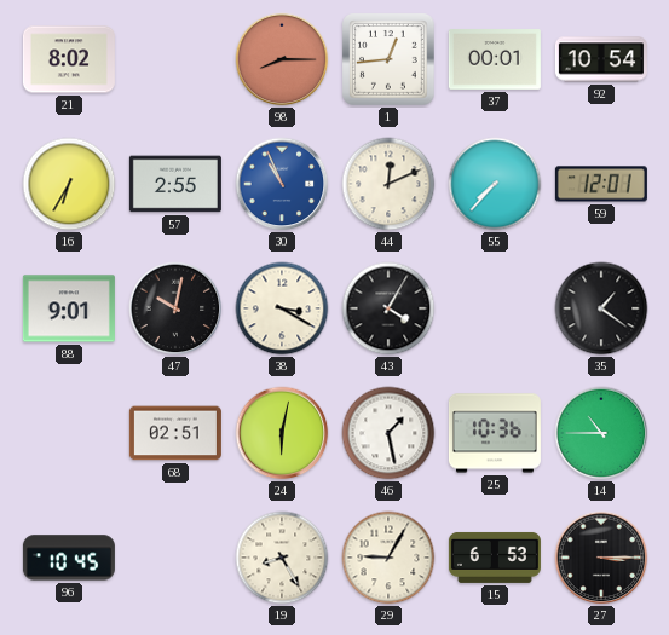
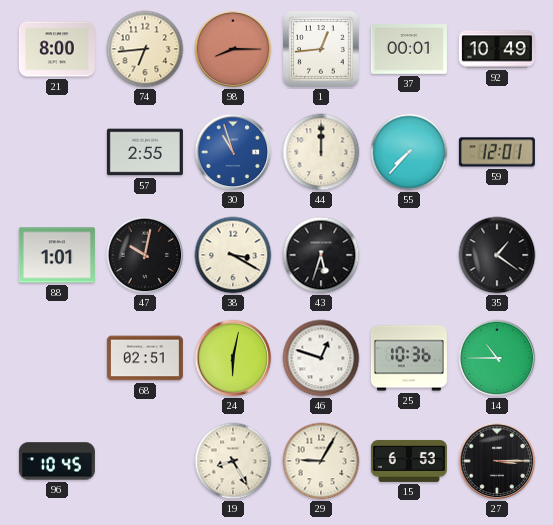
21: 8:02 -> 8:00
74: none -> 6:44
92: 10:54 -> 10:49
16: 6:35 -> none
30: 10:56 -> 10:57
44: 12:11 -> 12:00
88: 9:01 -> 1:01
43: 4:05 -> 5:33
46: 1:28 -> 12:48
